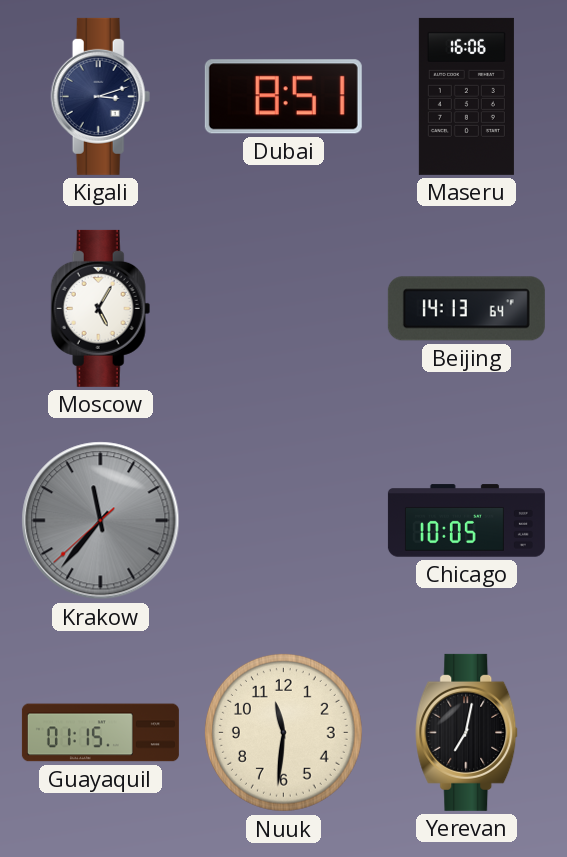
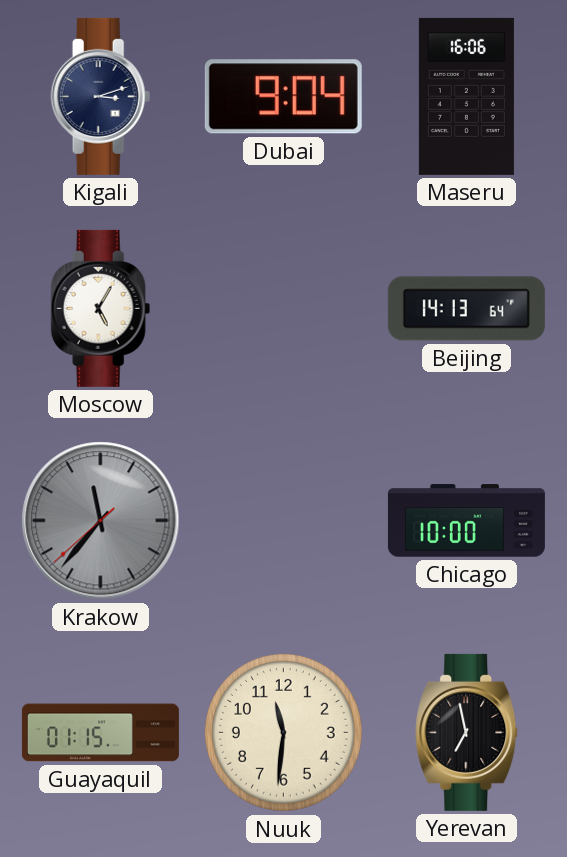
Dubai: 8:51 -> 9:04
Chicago: 10:05 -> 10:00
Yerevan: 7:02 -> 6:58
